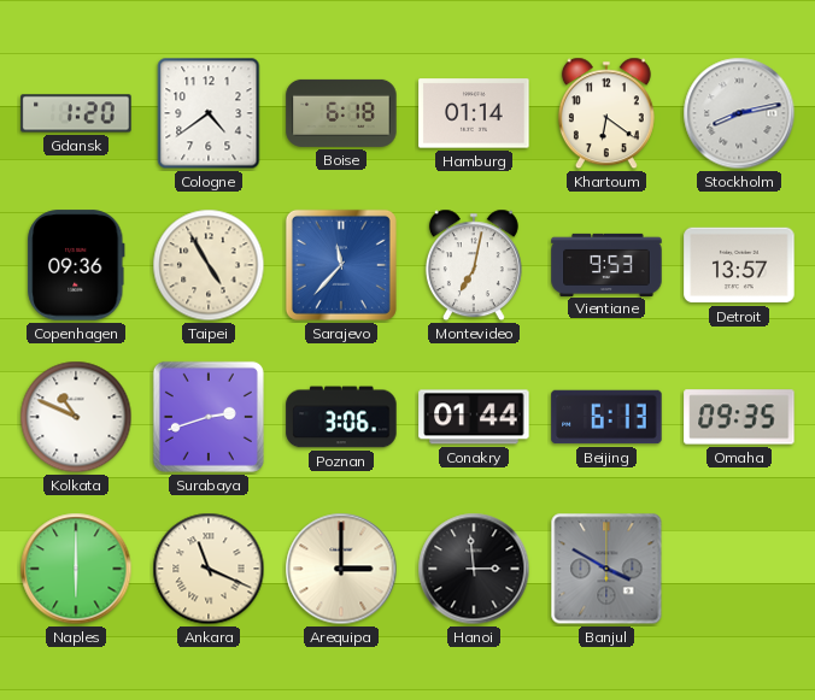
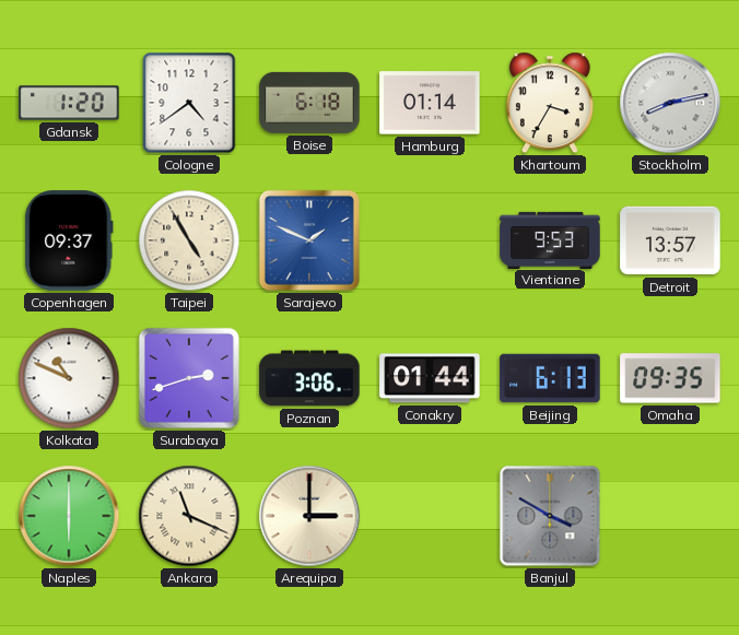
Khartoum: 6:21 -> 3:35
Copenhagen: 09:36 -> 09:37
Sarajevo: 11:37 -> 1:49
Montevideo: 7:02 -> none
Hanoi: 2:59 -> none
